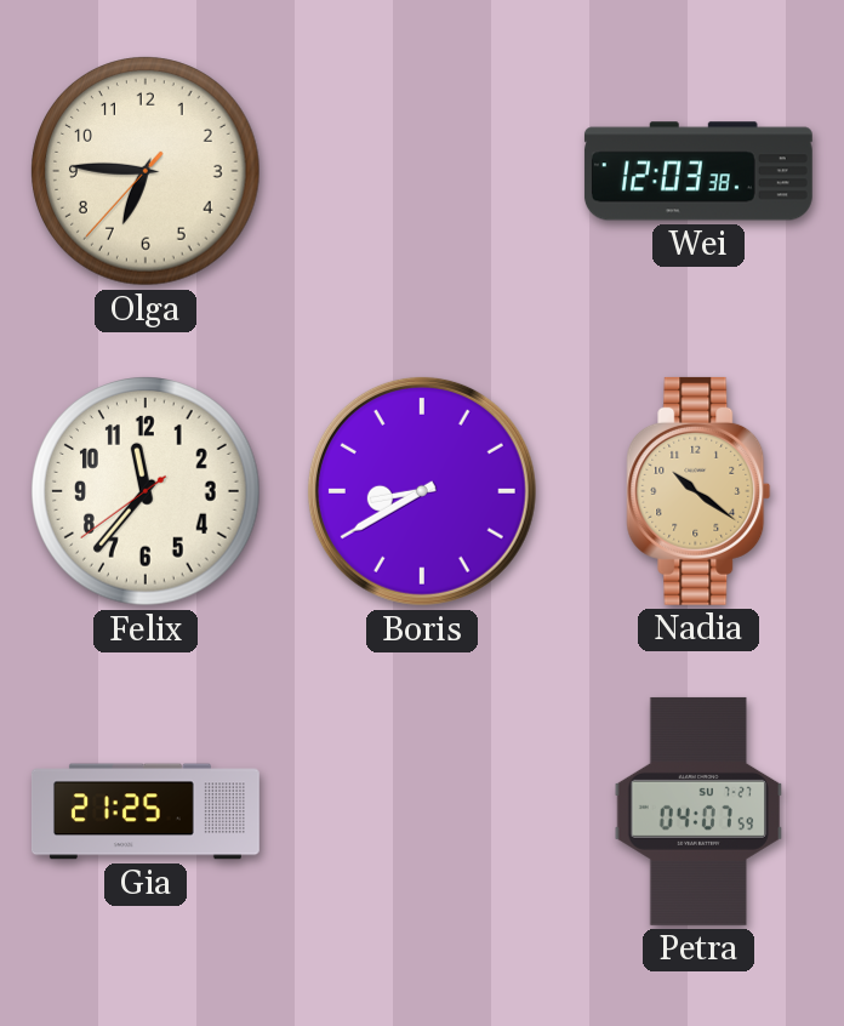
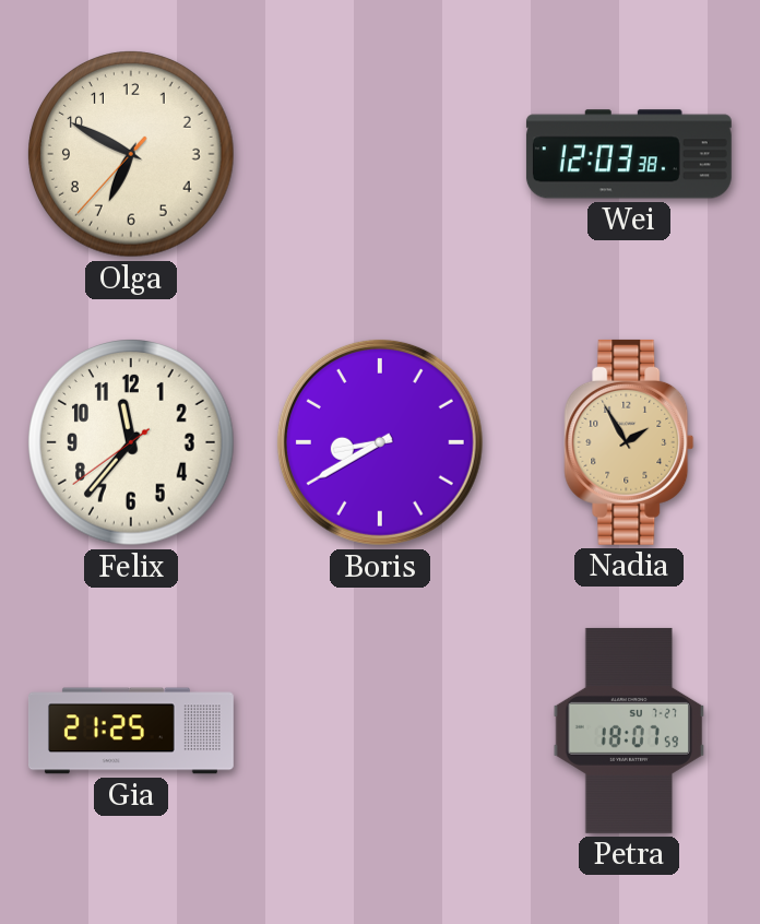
Olga: 6:45 -> 6:49
Nadia: 10:21 -> 1:55
Petra: 04:07 -> 18:07
